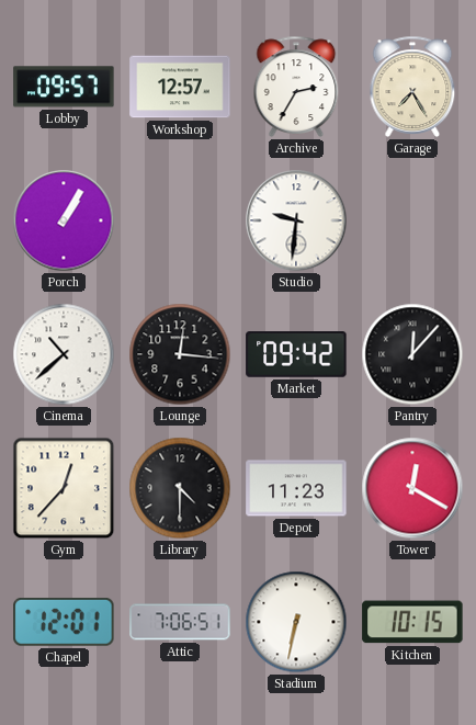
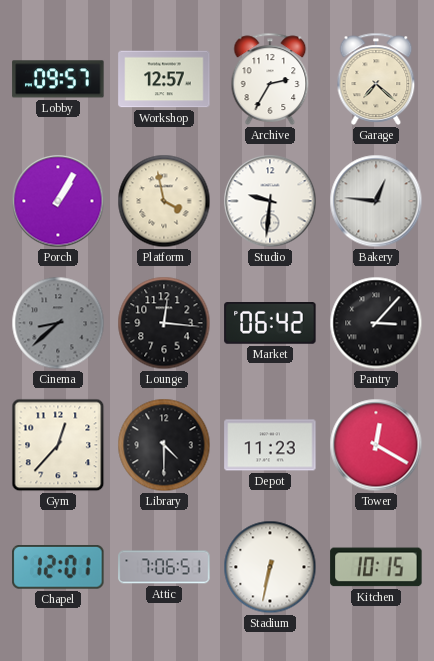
Garage: 7:25 -> 7:22
Platform: none -> 3:58
Bakery: none -> 12:46
Cinema: 10:38 -> 8:38
Cinema dial: white -> grey
Market: 09:42 -> 06:42
Pantry: 12:07 -> 3:07
